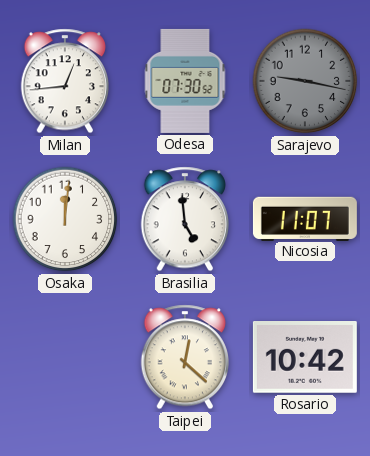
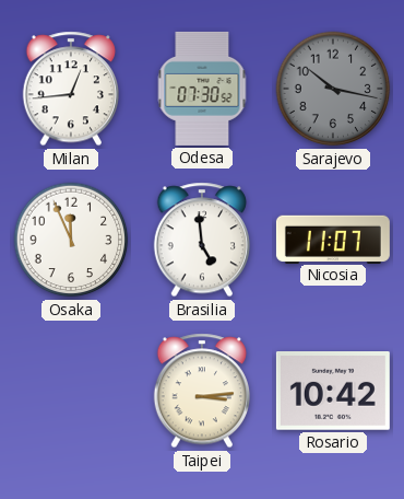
Sarajevo: 9:17 -> 10:17
Osaka: 12:01 -> 11:56
Taipei: 12:22 -> 3:14
